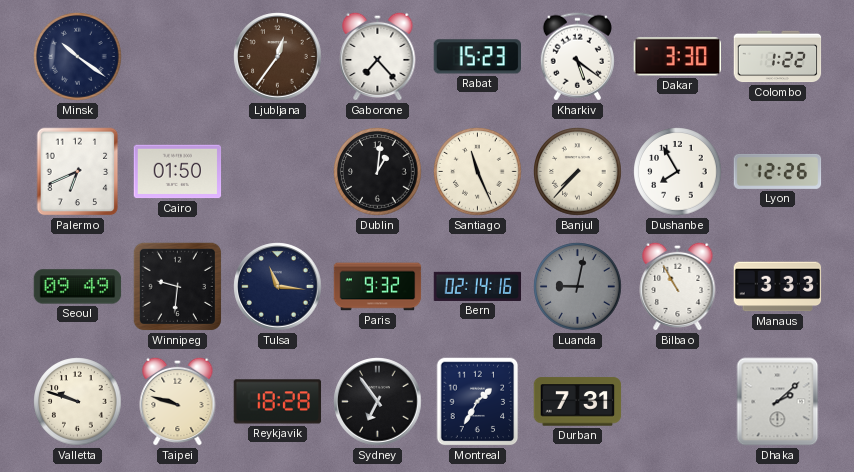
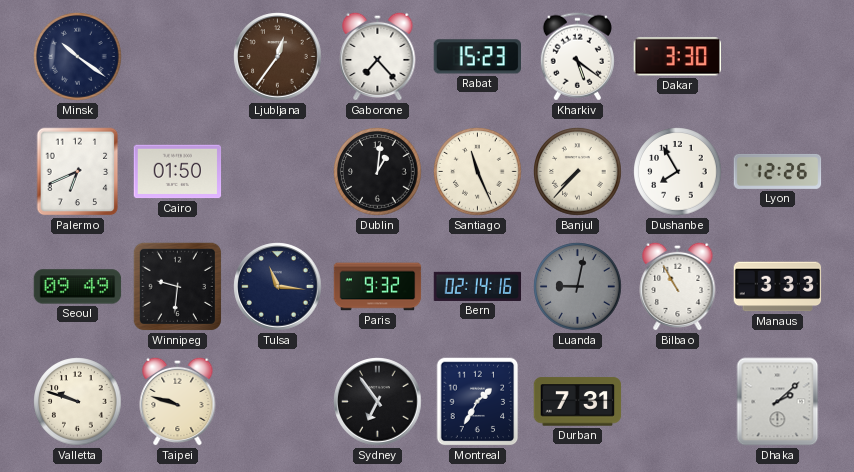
Colombo: 1:22 -> none
Reykjavik: 18:28 -> none
